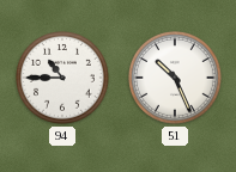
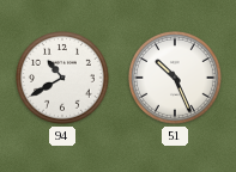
94: 10:45 -> 10:40
